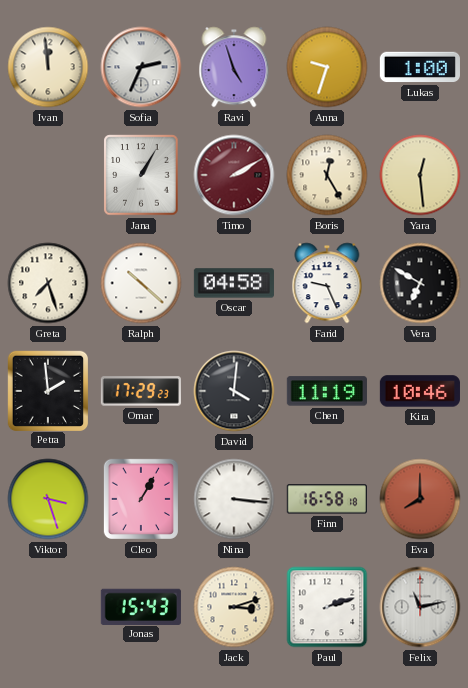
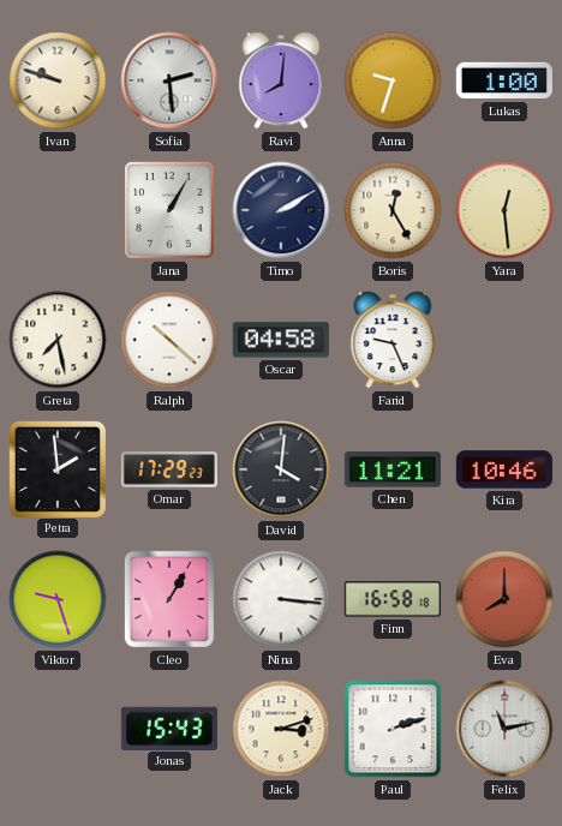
Ivan: 11:59 -> 9:48
Sofia: 2:34 -> 2:29
Ravi: 4:57 -> 8:01
Timo dial: burgundy -> navy
Greta: 7:27 -> 7:28
Vera: 6:50 -> none
Chen: 11:19 -> 11:21
Viktor: 3:27 -> 9:27
